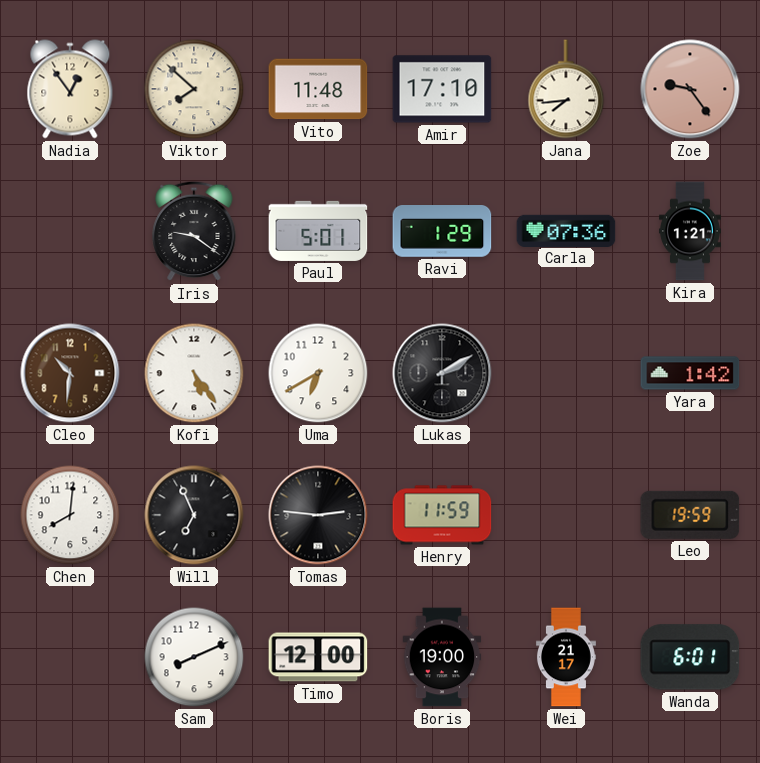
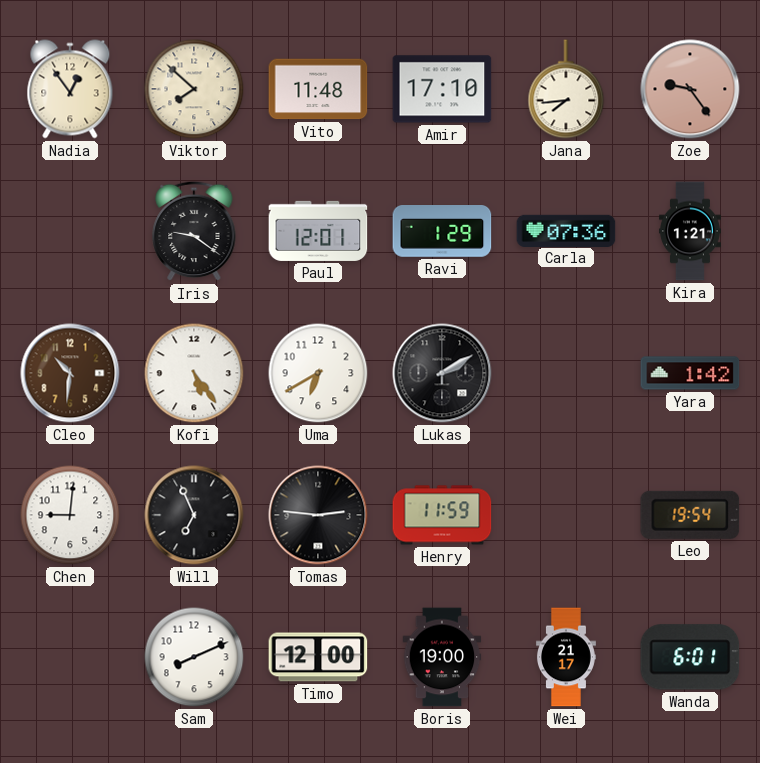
Paul: 5:01 -> 12:01
Chen: 8:01 -> 9:01
Leo: 19:59 -> 19:54
